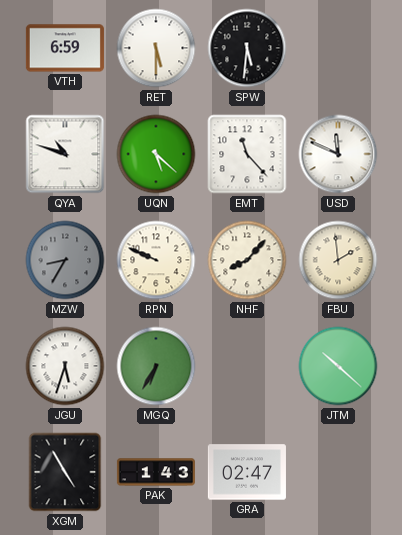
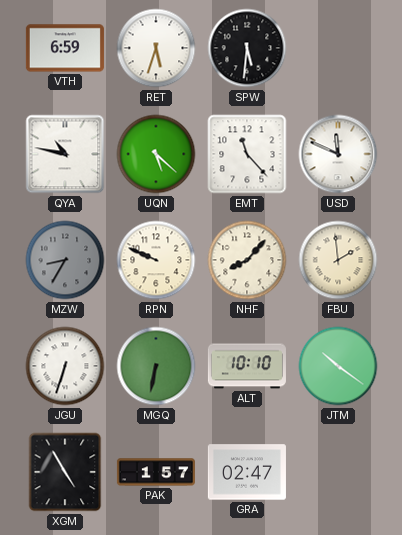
RET: 5:30 -> 5:33
QYA: 10:48 -> 10:47
JGU: 5:33 -> 6:33
MGQ: 6:35 -> 6:32
ALT: none -> 10:10
JTM: 10:22 -> 10:21
PAK: 1:43 -> 1:57
